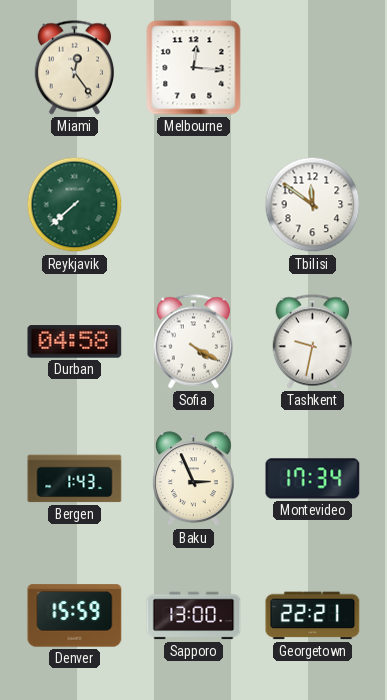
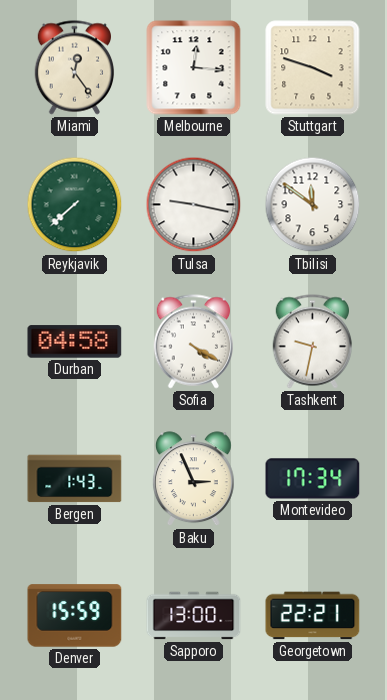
Stuttgart: none -> 3:48
Tulsa: none -> 9:17
